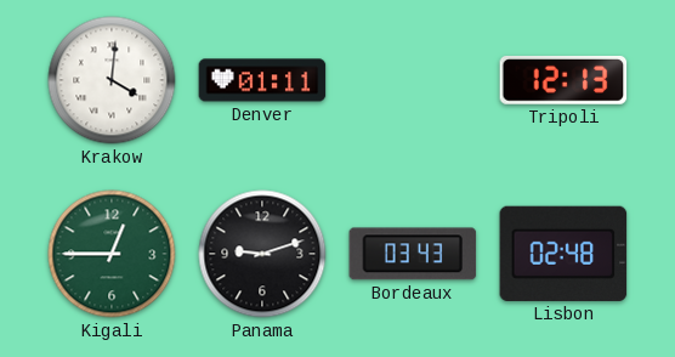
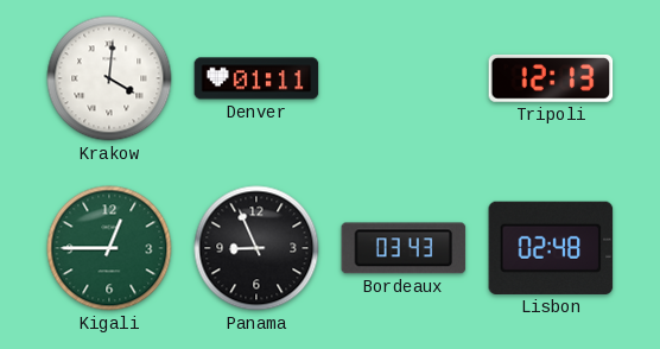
Panama: 9:12 -> 8:56
